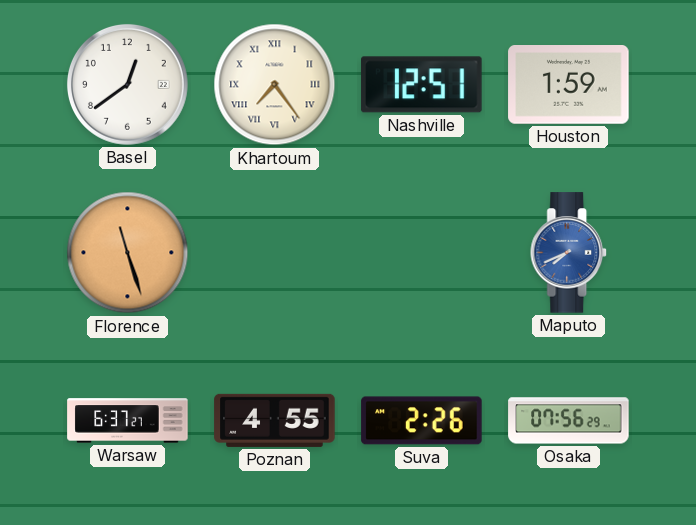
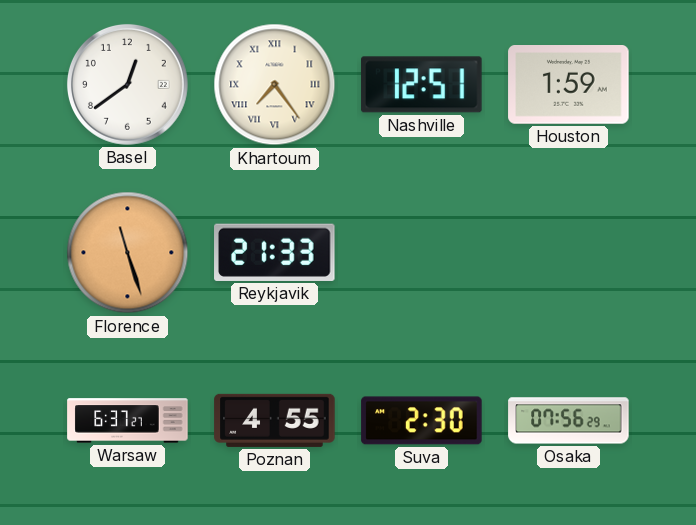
Reykjavik: none -> 21:33
Maputo: 7:41 -> none
Suva: 2:26 -> 2:30
